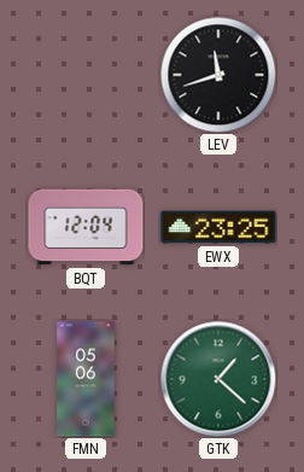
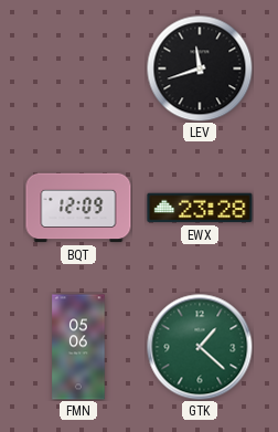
BQT: 12:04 -> 12:09
EWX: 23:25 -> 23:28
